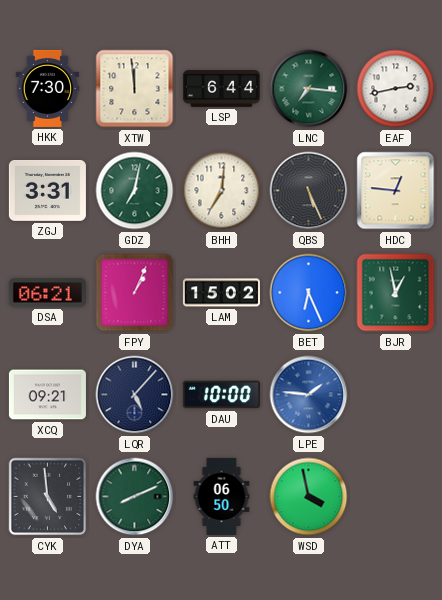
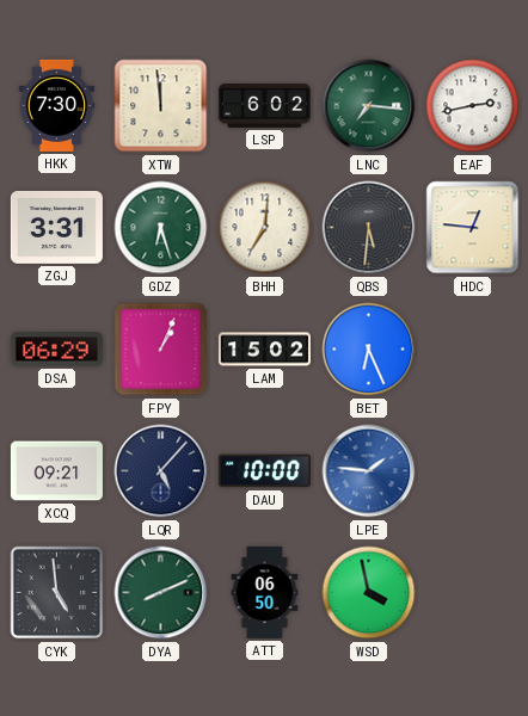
LSP: 6:44 -> 6:02
GDZ: 7:02 -> 6:27
QBS: 5:26 -> 5:31
DSA: 06:21 -> 06:29
BJR: 12:58 -> none
